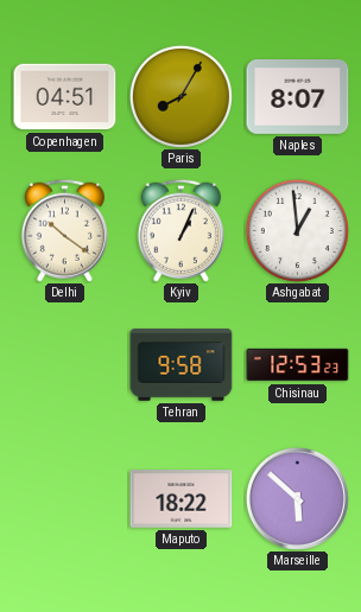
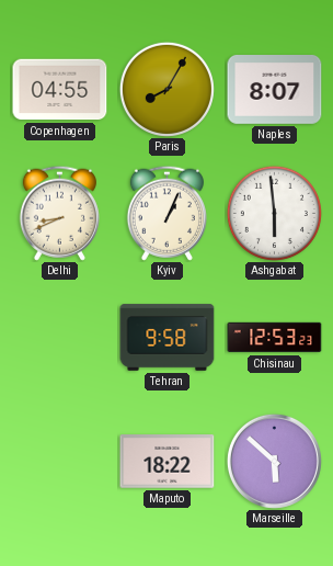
Copenhagen: 04:51 -> 04:55
Delhi: 10:21 -> 8:41
Ashgabat: 12:59 -> 5:59
